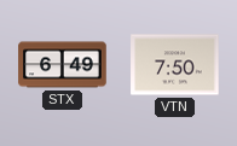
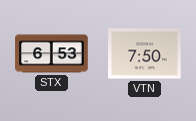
STX: 6:49 -> 6:53
